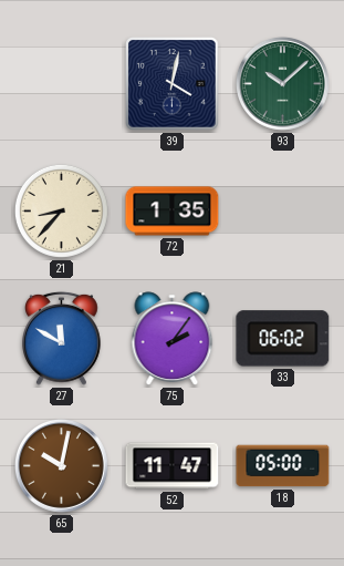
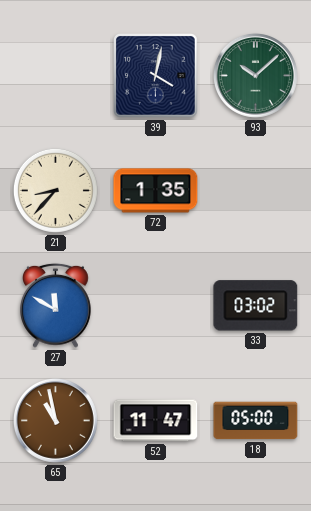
75: 2:06 -> none
33: 06:02 -> 03:02
65: 10:02 -> 10:58
